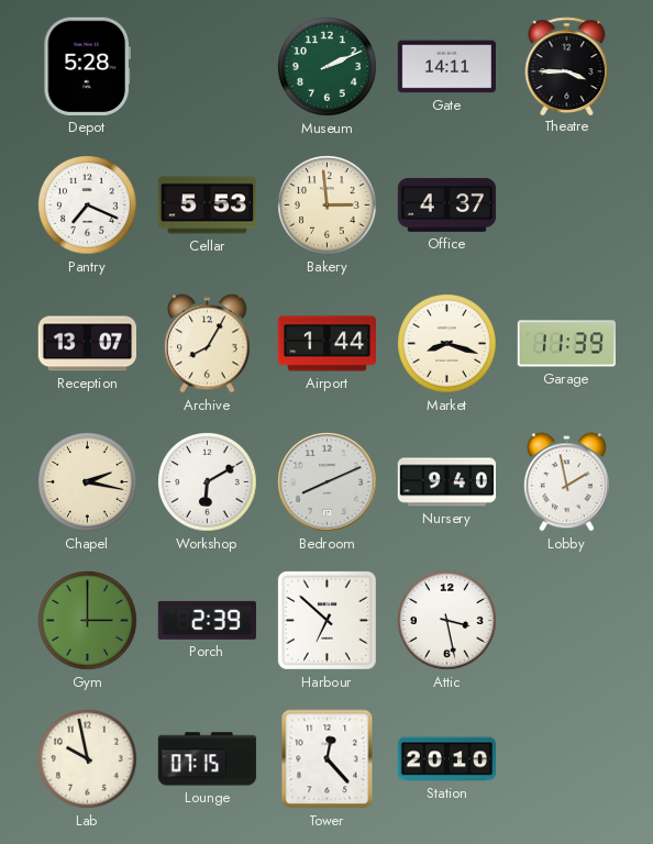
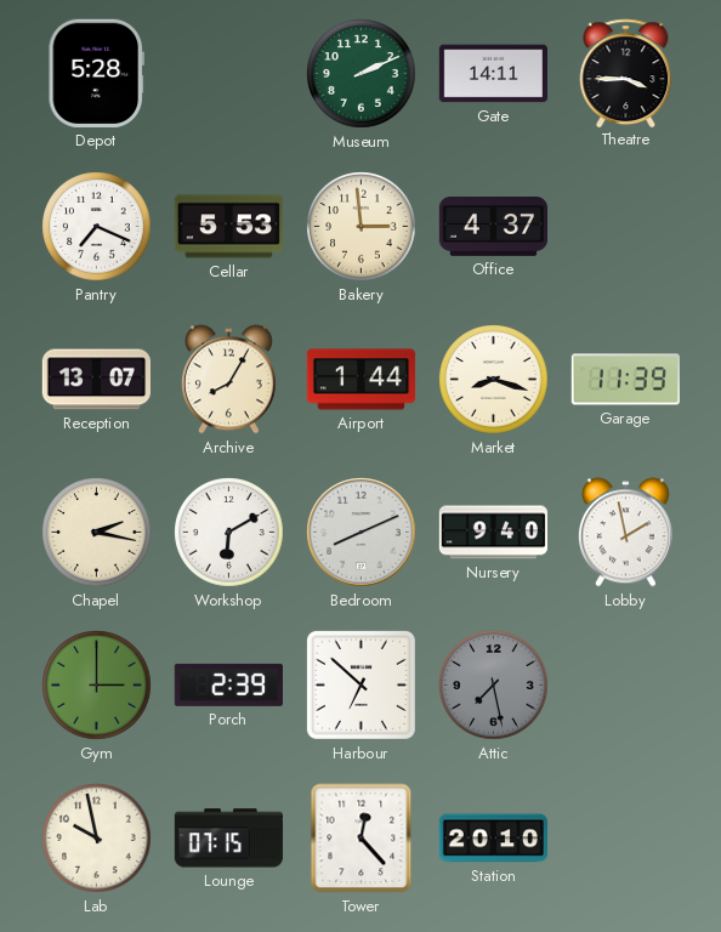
Attic: 3:28 -> 7:28
Attic dial: white -> grey
